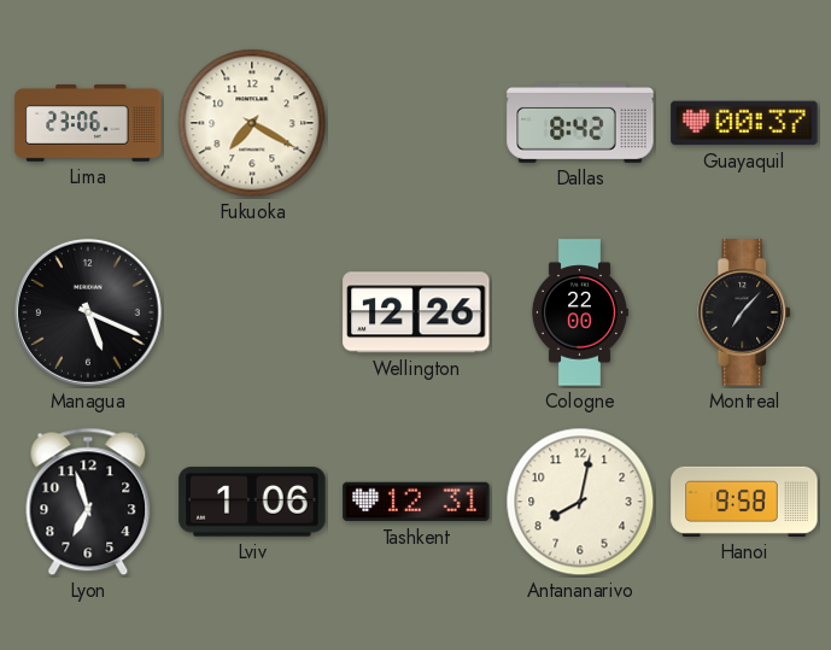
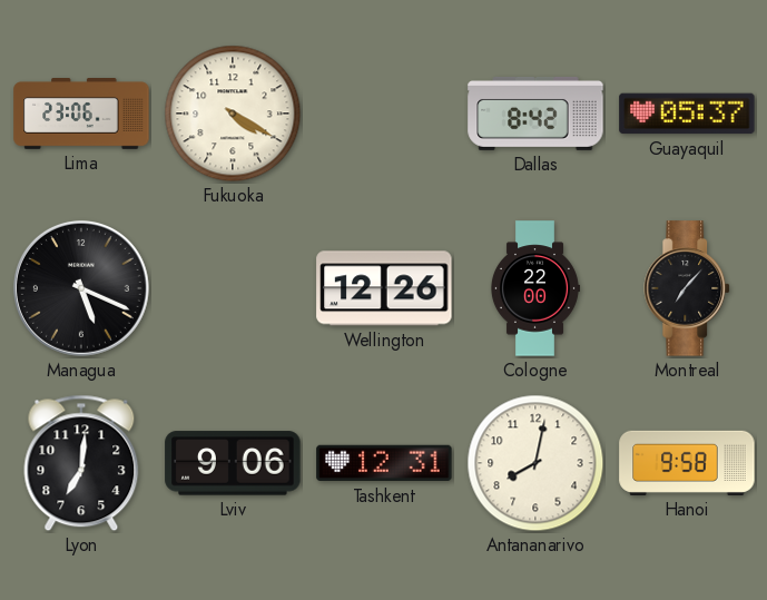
Fukuoka: 7:20 -> 4:20
Guayaquil: 00:37 -> 05:37
Lyon: 6:57 -> 7:01
Lviv: 1:06 -> 9:06
